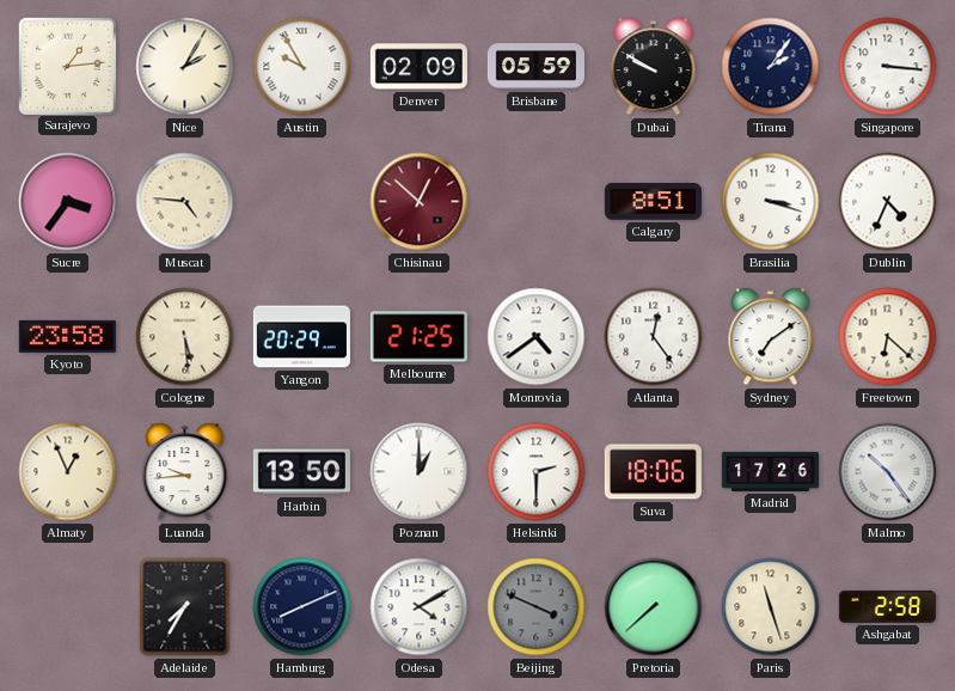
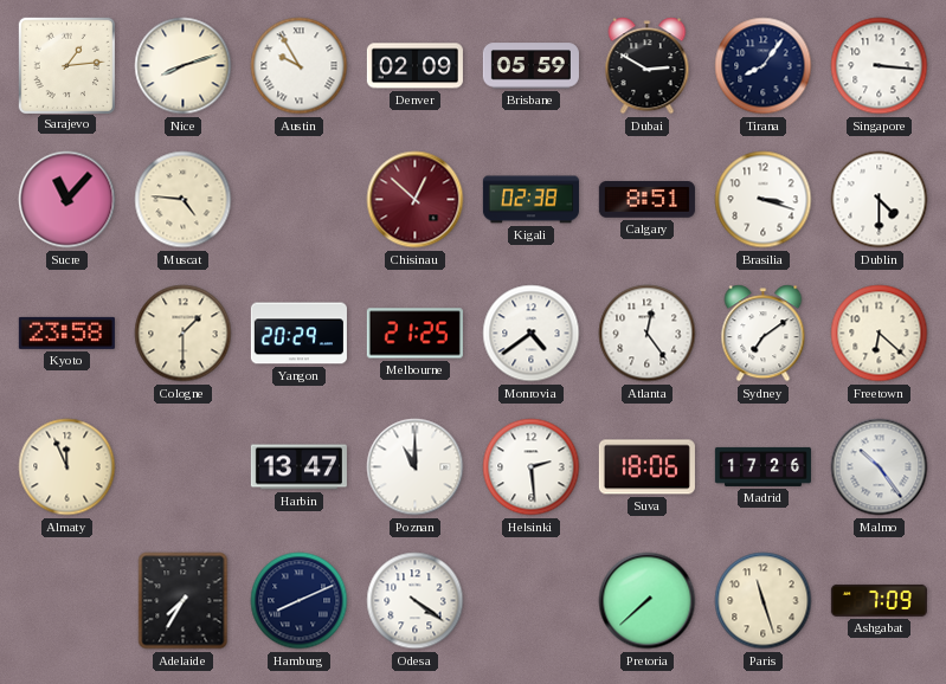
Nice: 2:05 -> 8:12
Dubai: 9:50 -> 2:50
Tirana: 2:06 -> 8:06
Sucre: 3:36 -> 11:07
Kigali: none -> 02:38
Dublin: 4:34 -> 4:30
Cologne: 5:29 -> 1:30
Almaty: 12:56 -> 11:56
Luanda: 9:44 -> none
Harbin: 13:50 -> 13:47
Poznan: 1:00 -> 11:00
Helsinki: 2:30 -> 2:29
Odesa: 4:10 -> 4:21
Beijing: 3:49 -> none
Ashgabat: 2:58 -> 7:09
